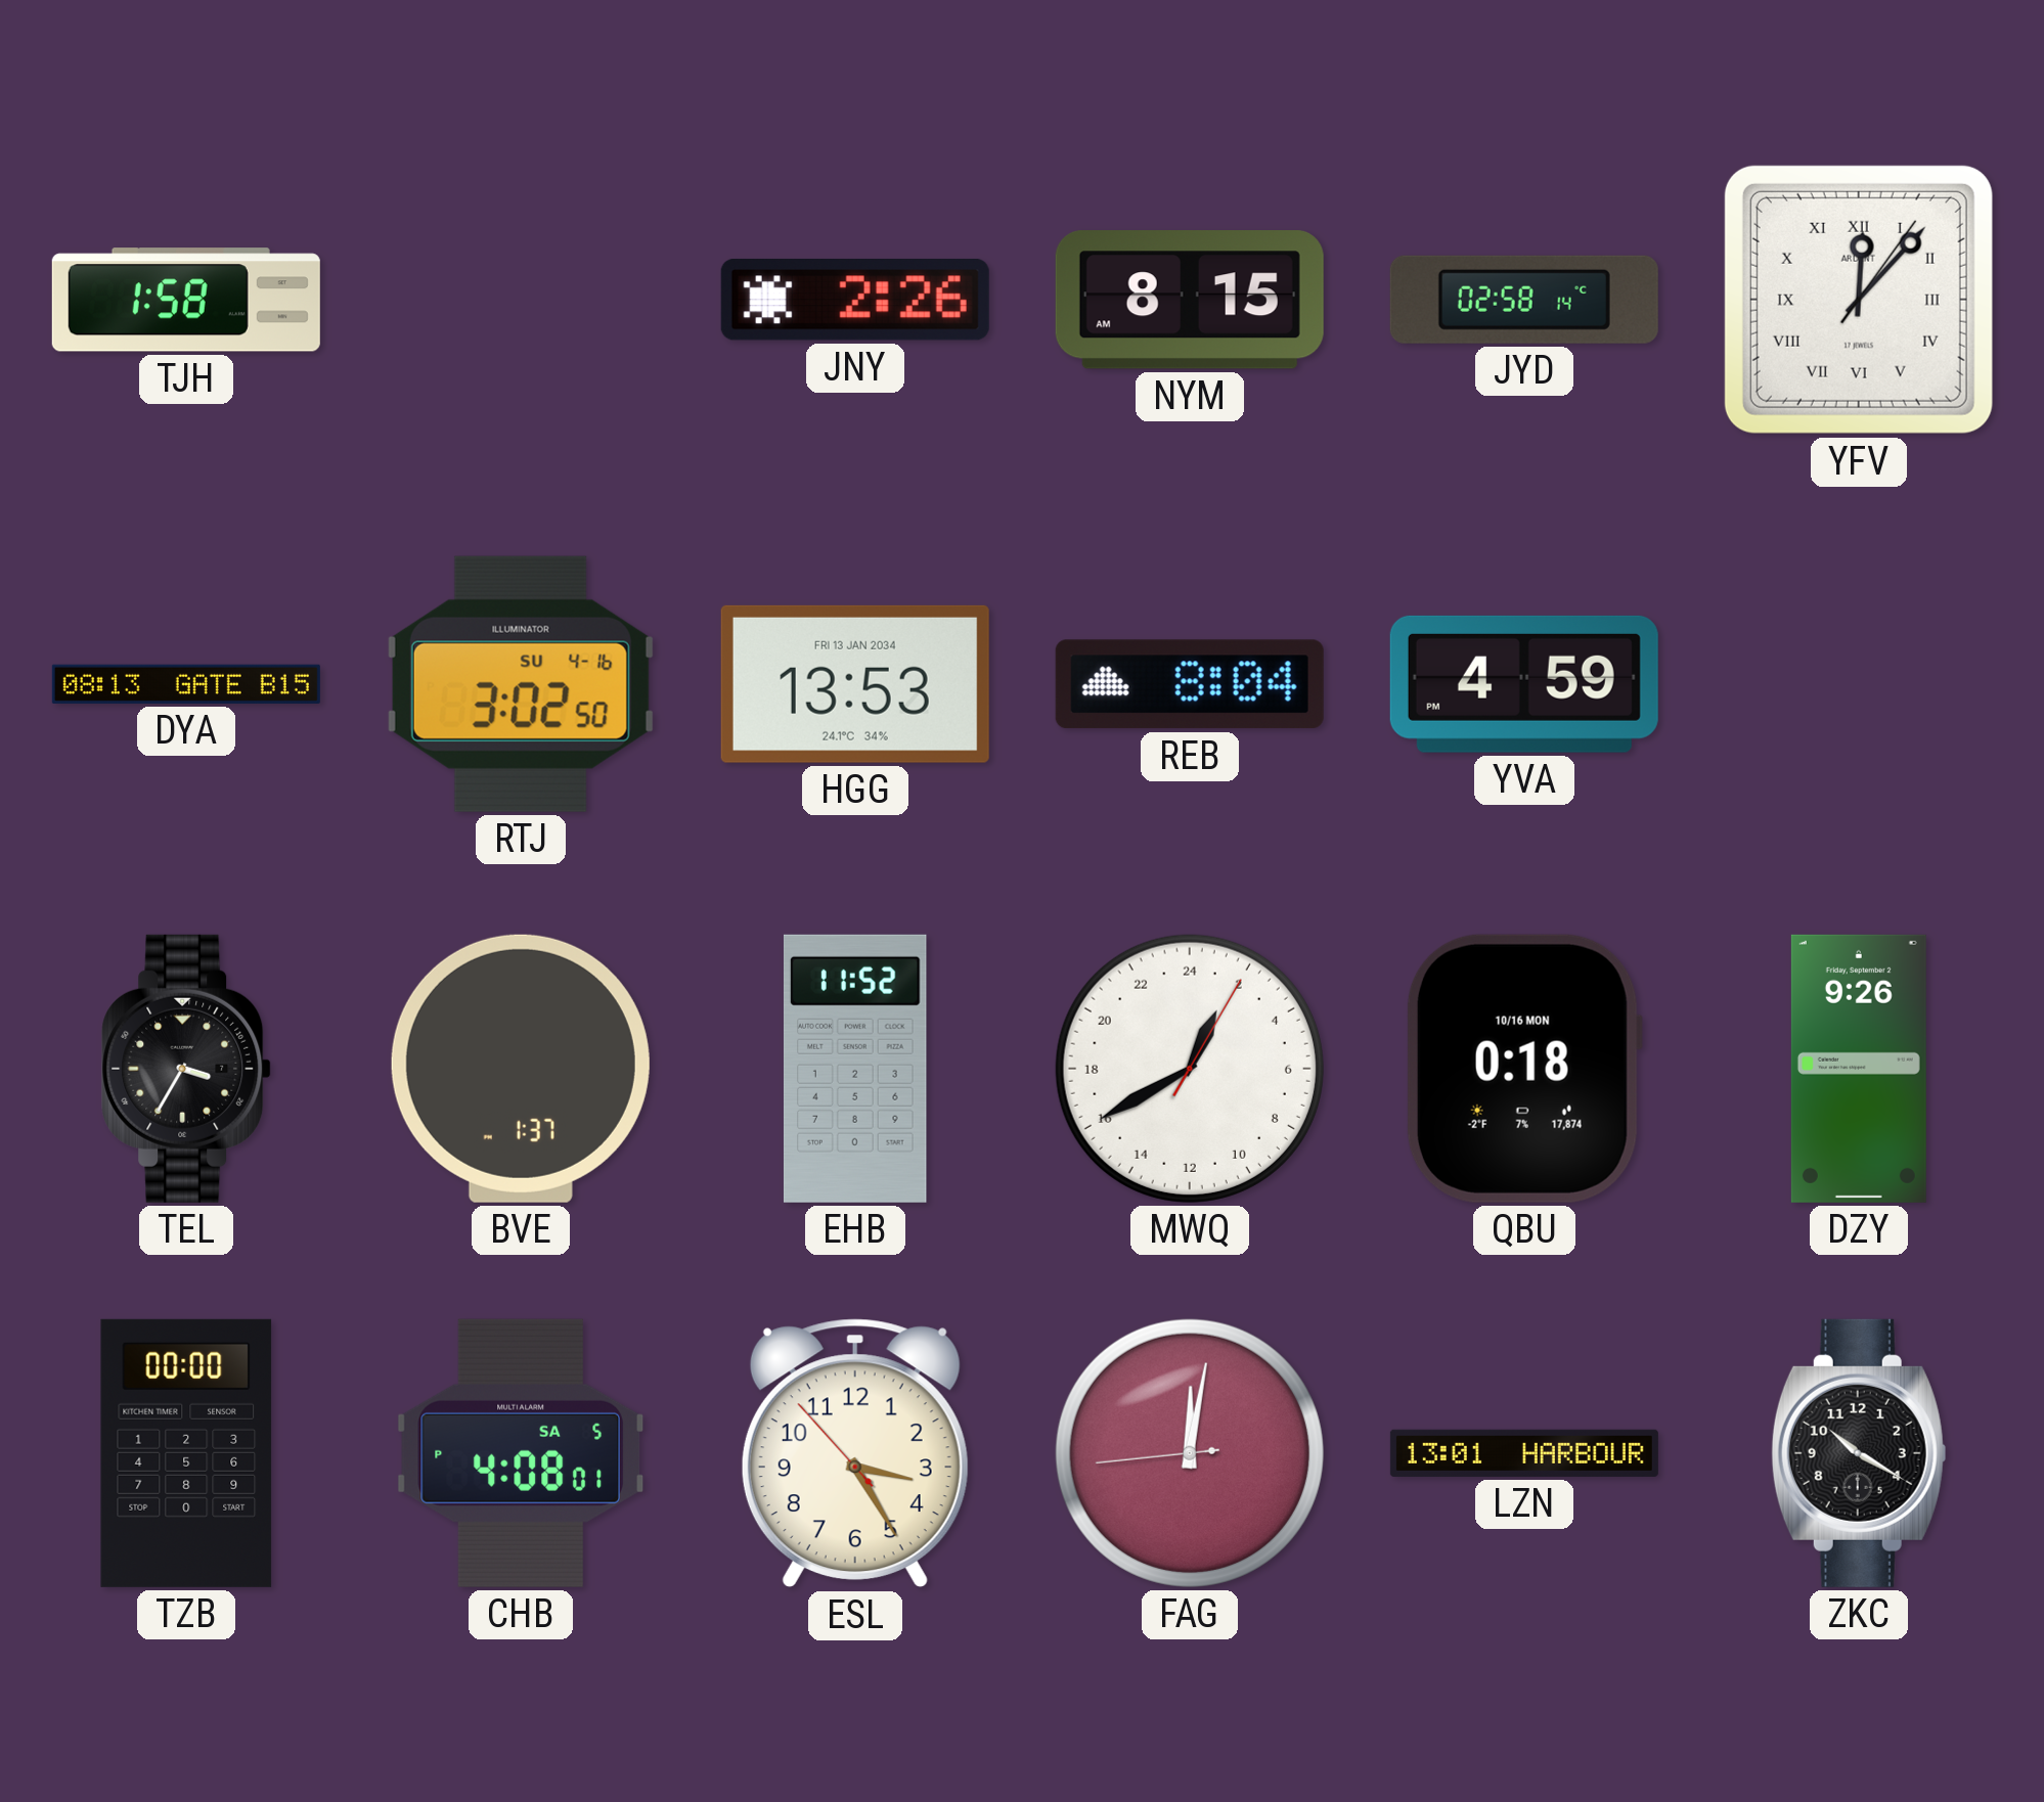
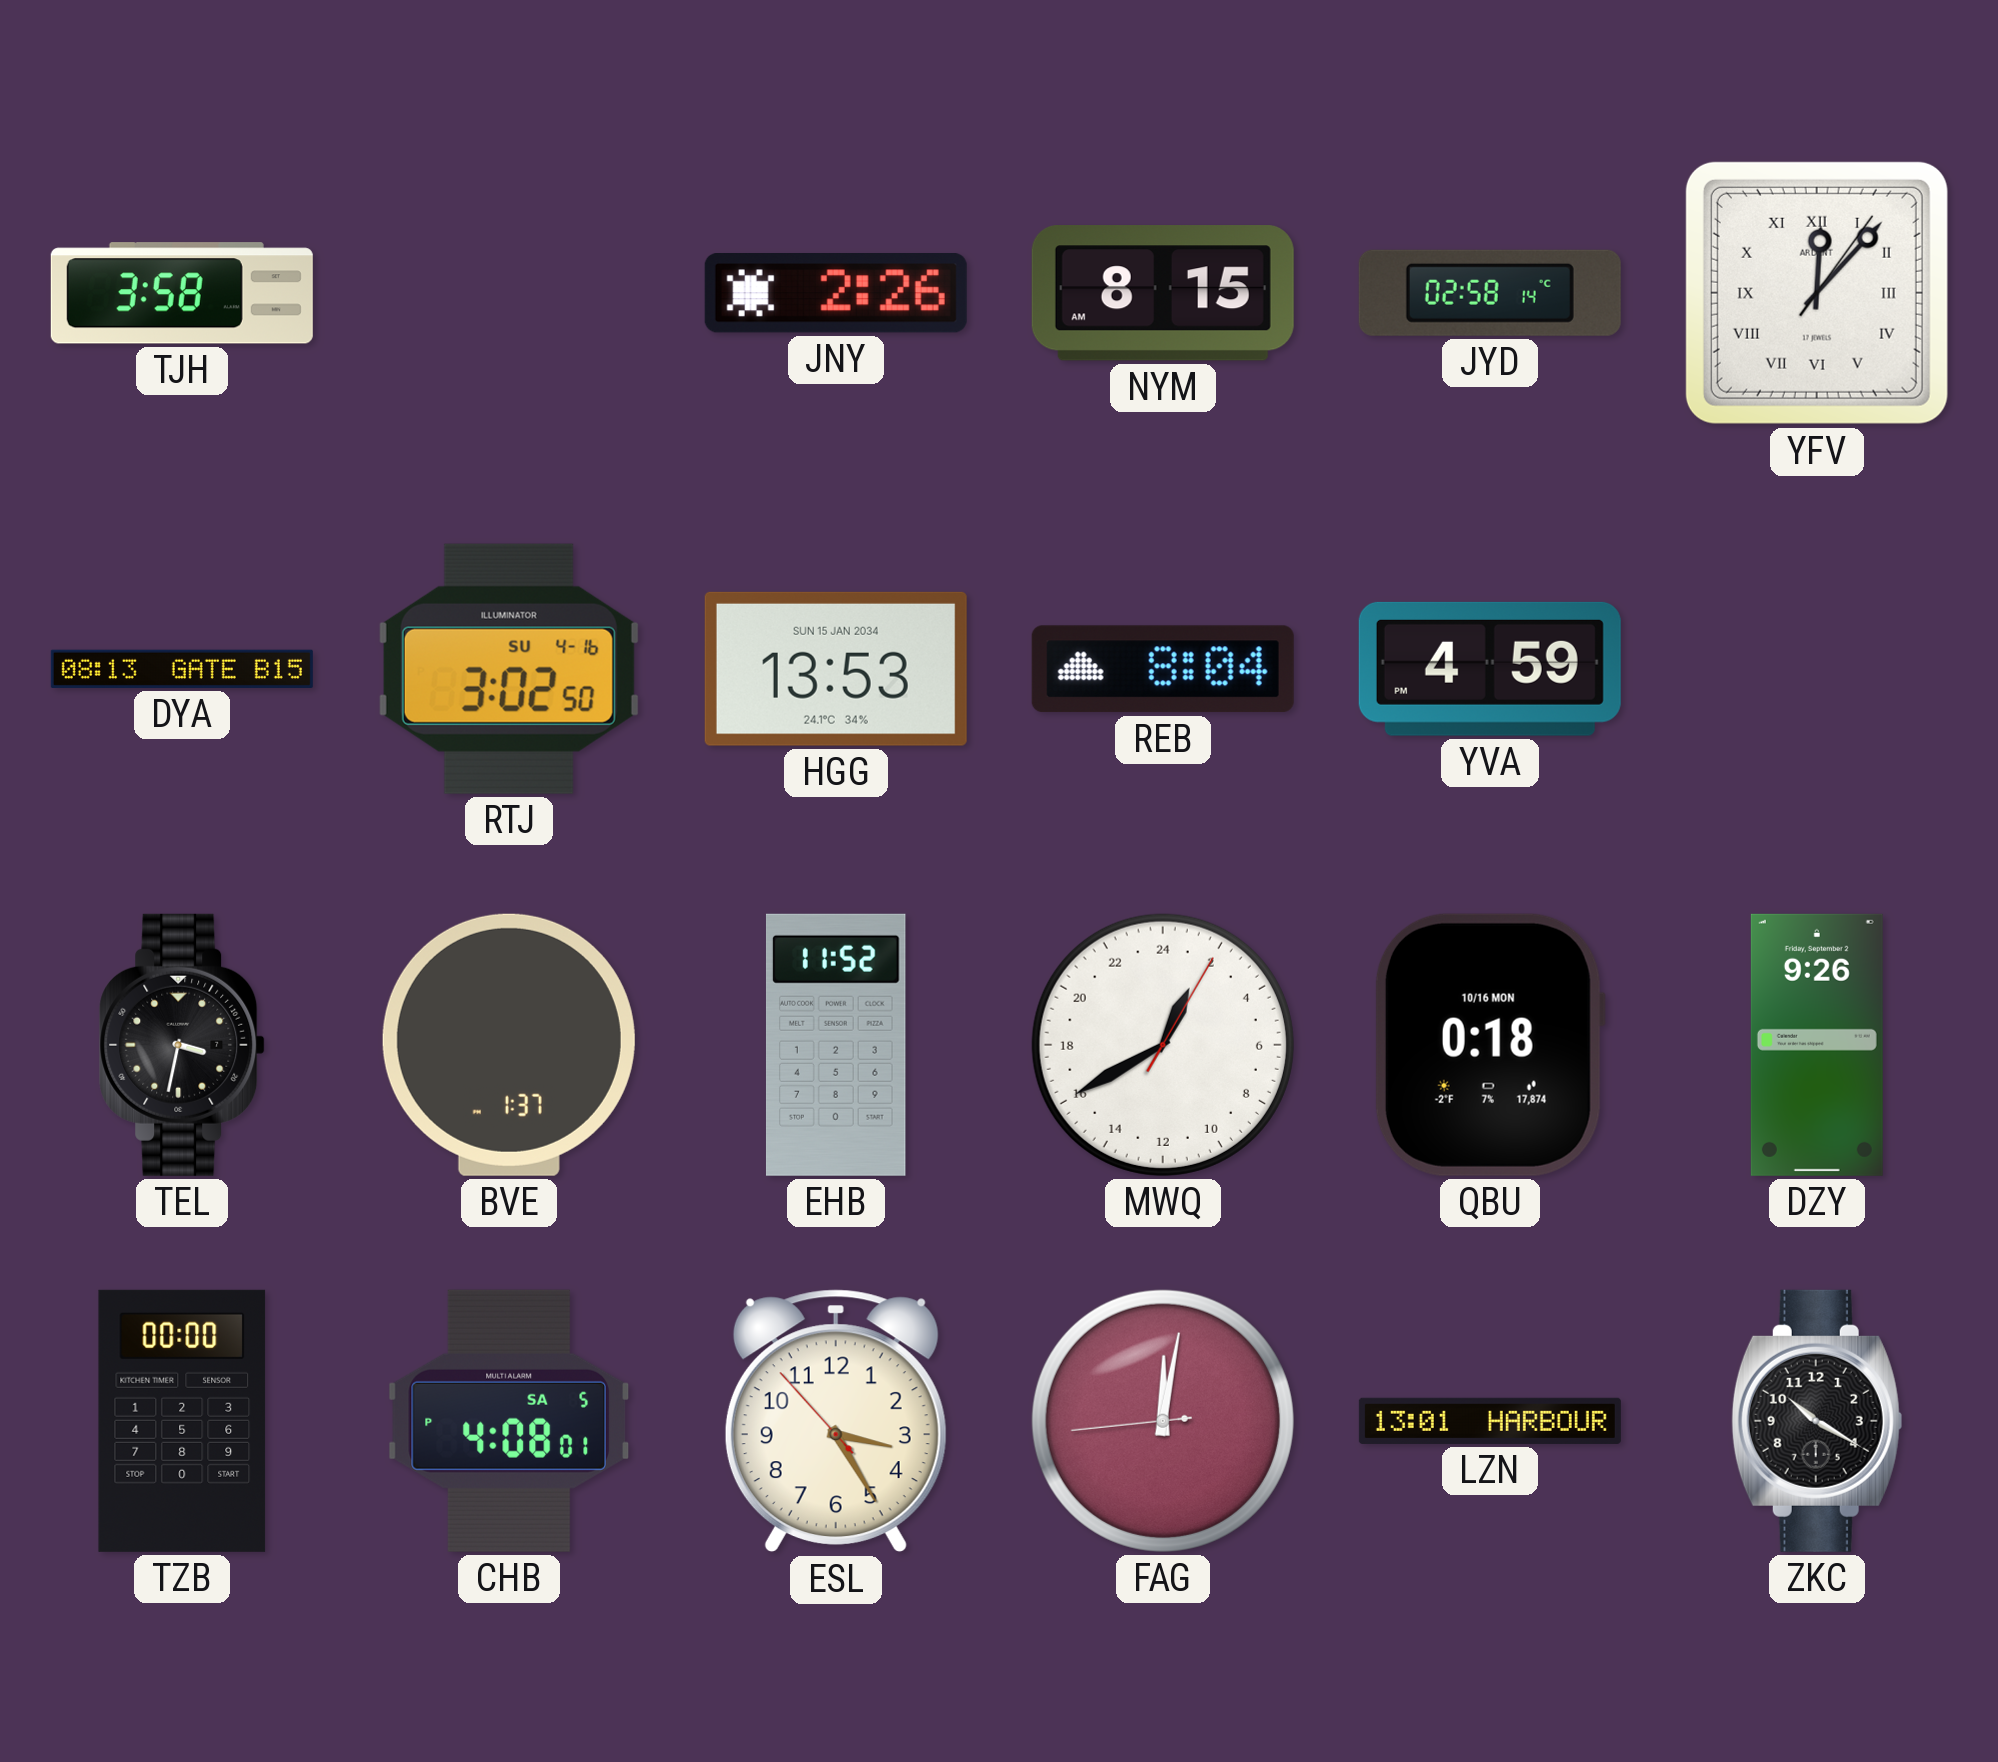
TJH: 1:58 -> 3:58
HGG date: FRI 13 JAN 2034 -> SUN 15 JAN 2034
TEL: 3:35 -> 3:32
